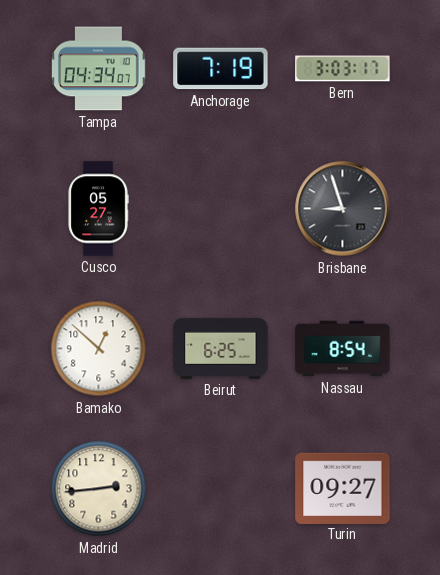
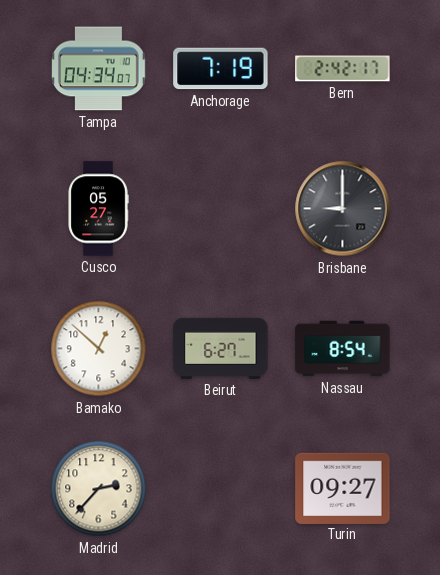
Bern: 3:03 -> 2:42
Brisbane: 8:57 -> 9:00
Beirut: 6:25 -> 6:27
Madrid: 2:44 -> 2:37
